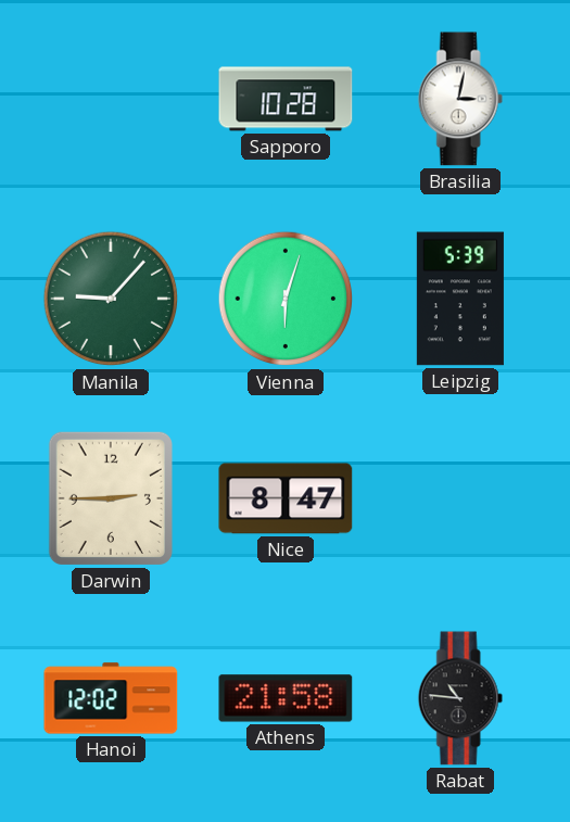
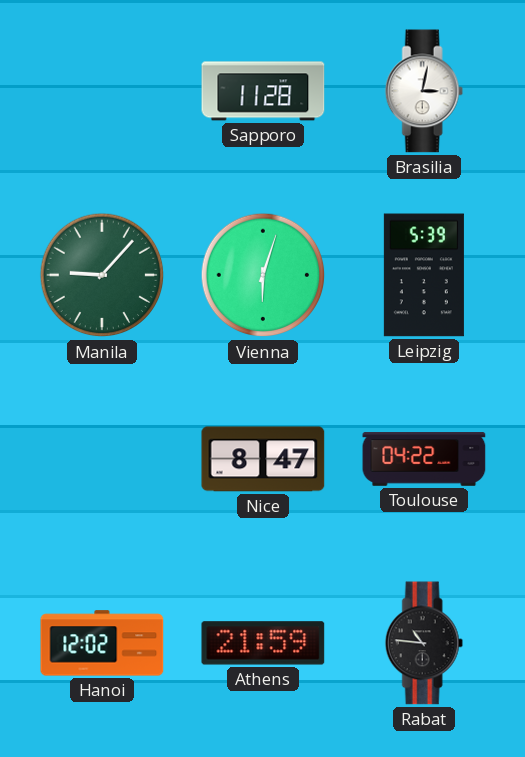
Sapporo: 10:28 -> 11:28
Darwin: 2:45 -> none
Toulouse: none -> 04:22
Athens: 21:58 -> 21:59
